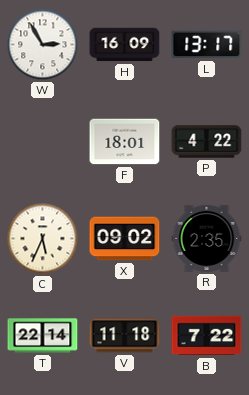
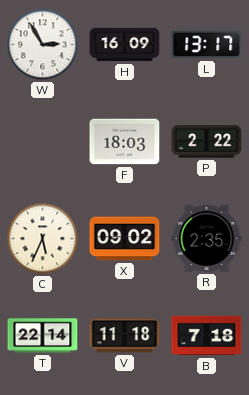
F: 18:01 -> 18:03
P: 4:22 -> 2:22
B: 7:22 -> 7:18
